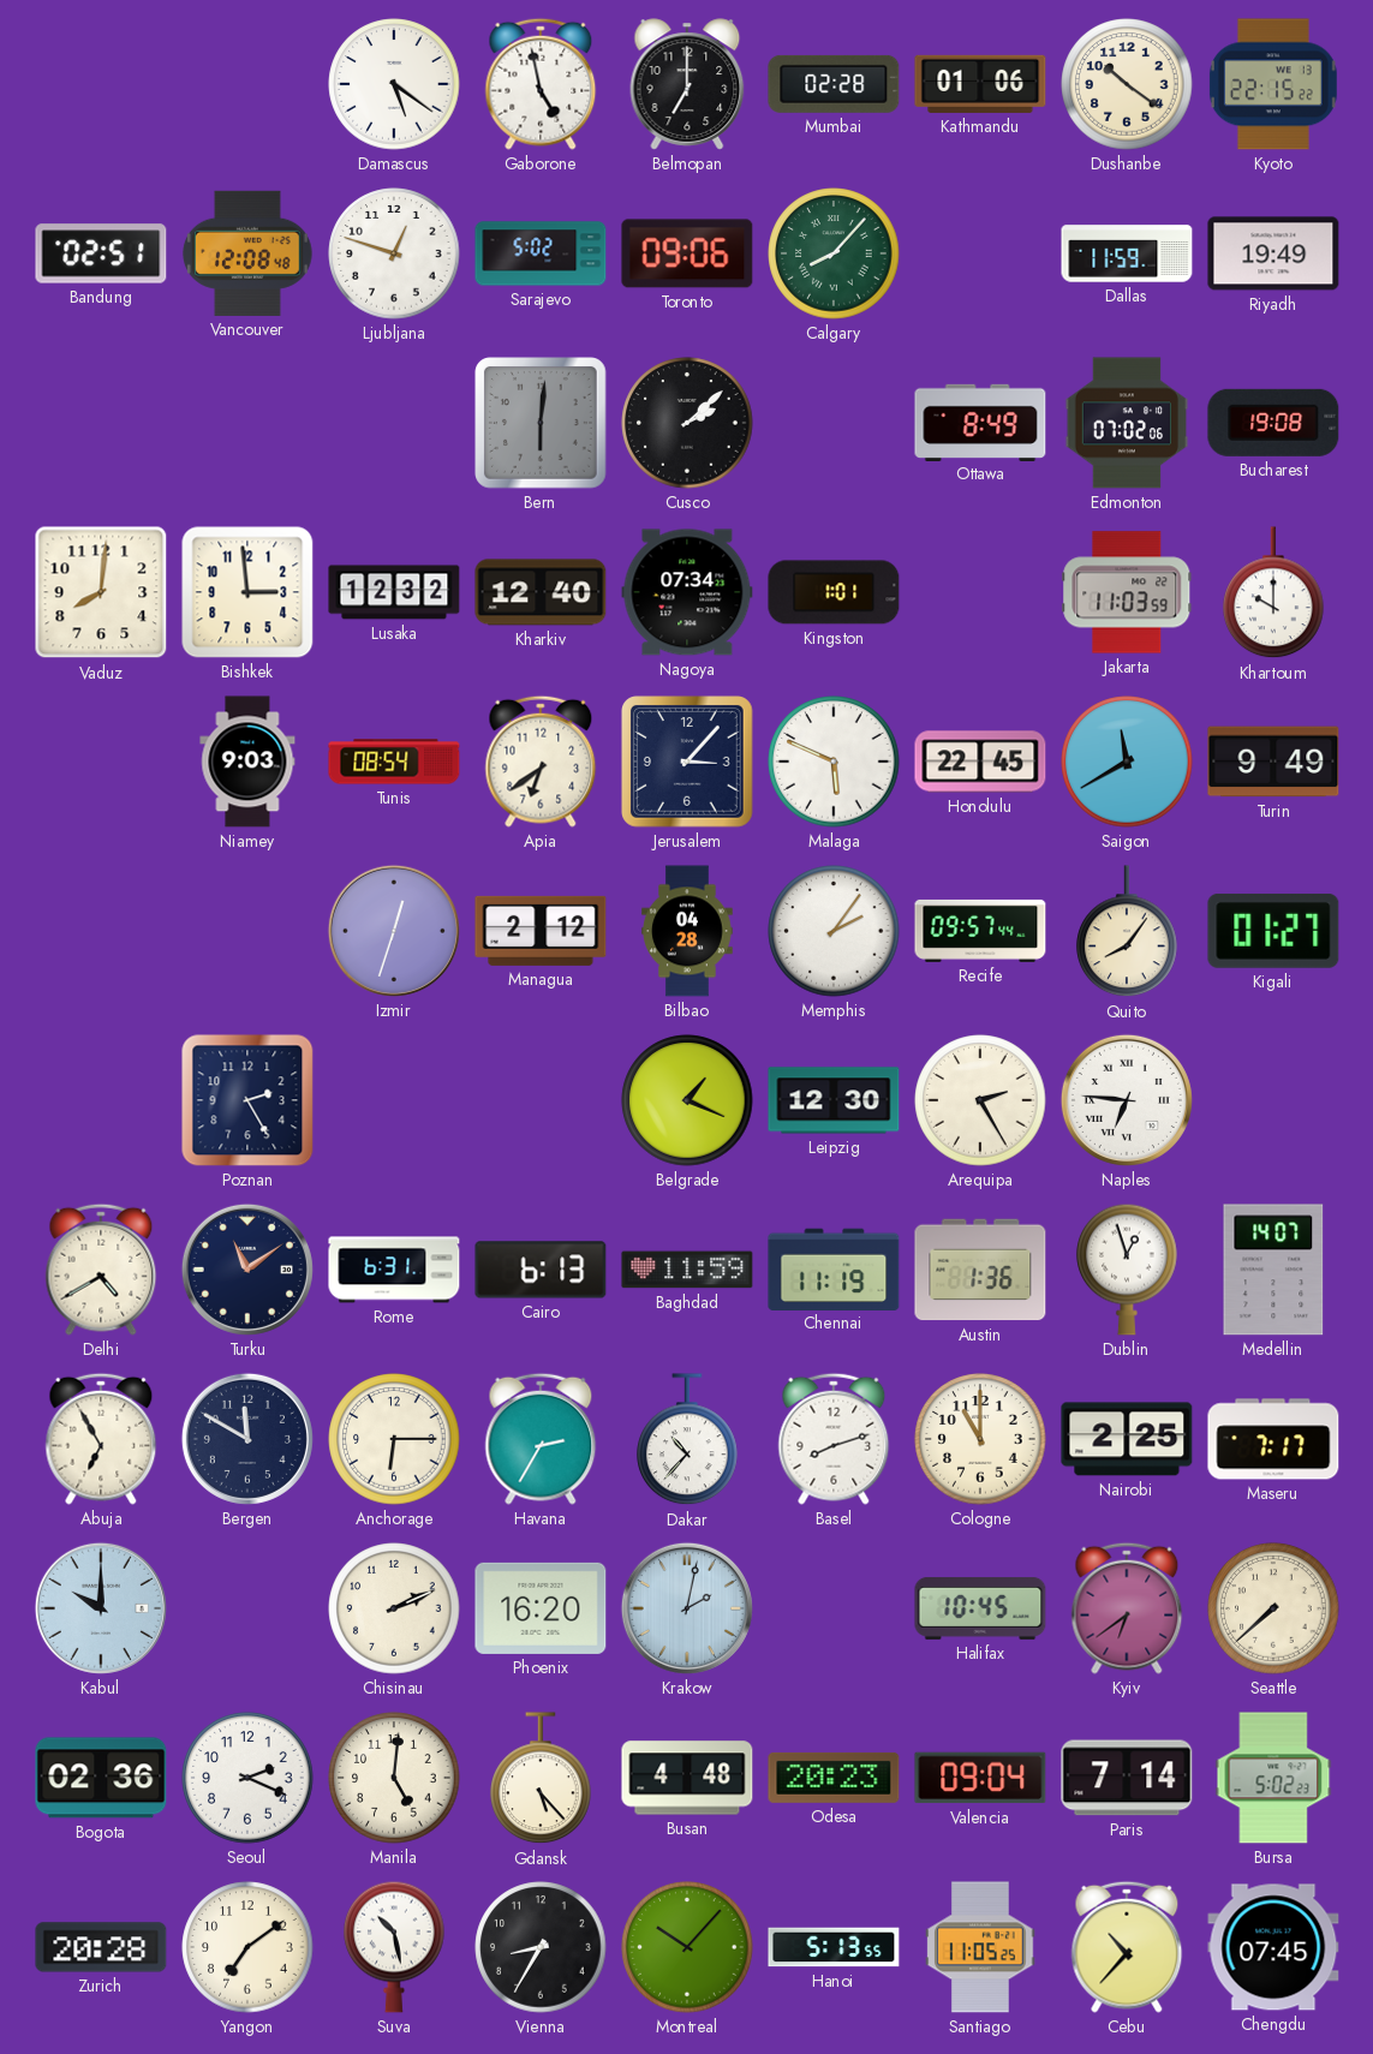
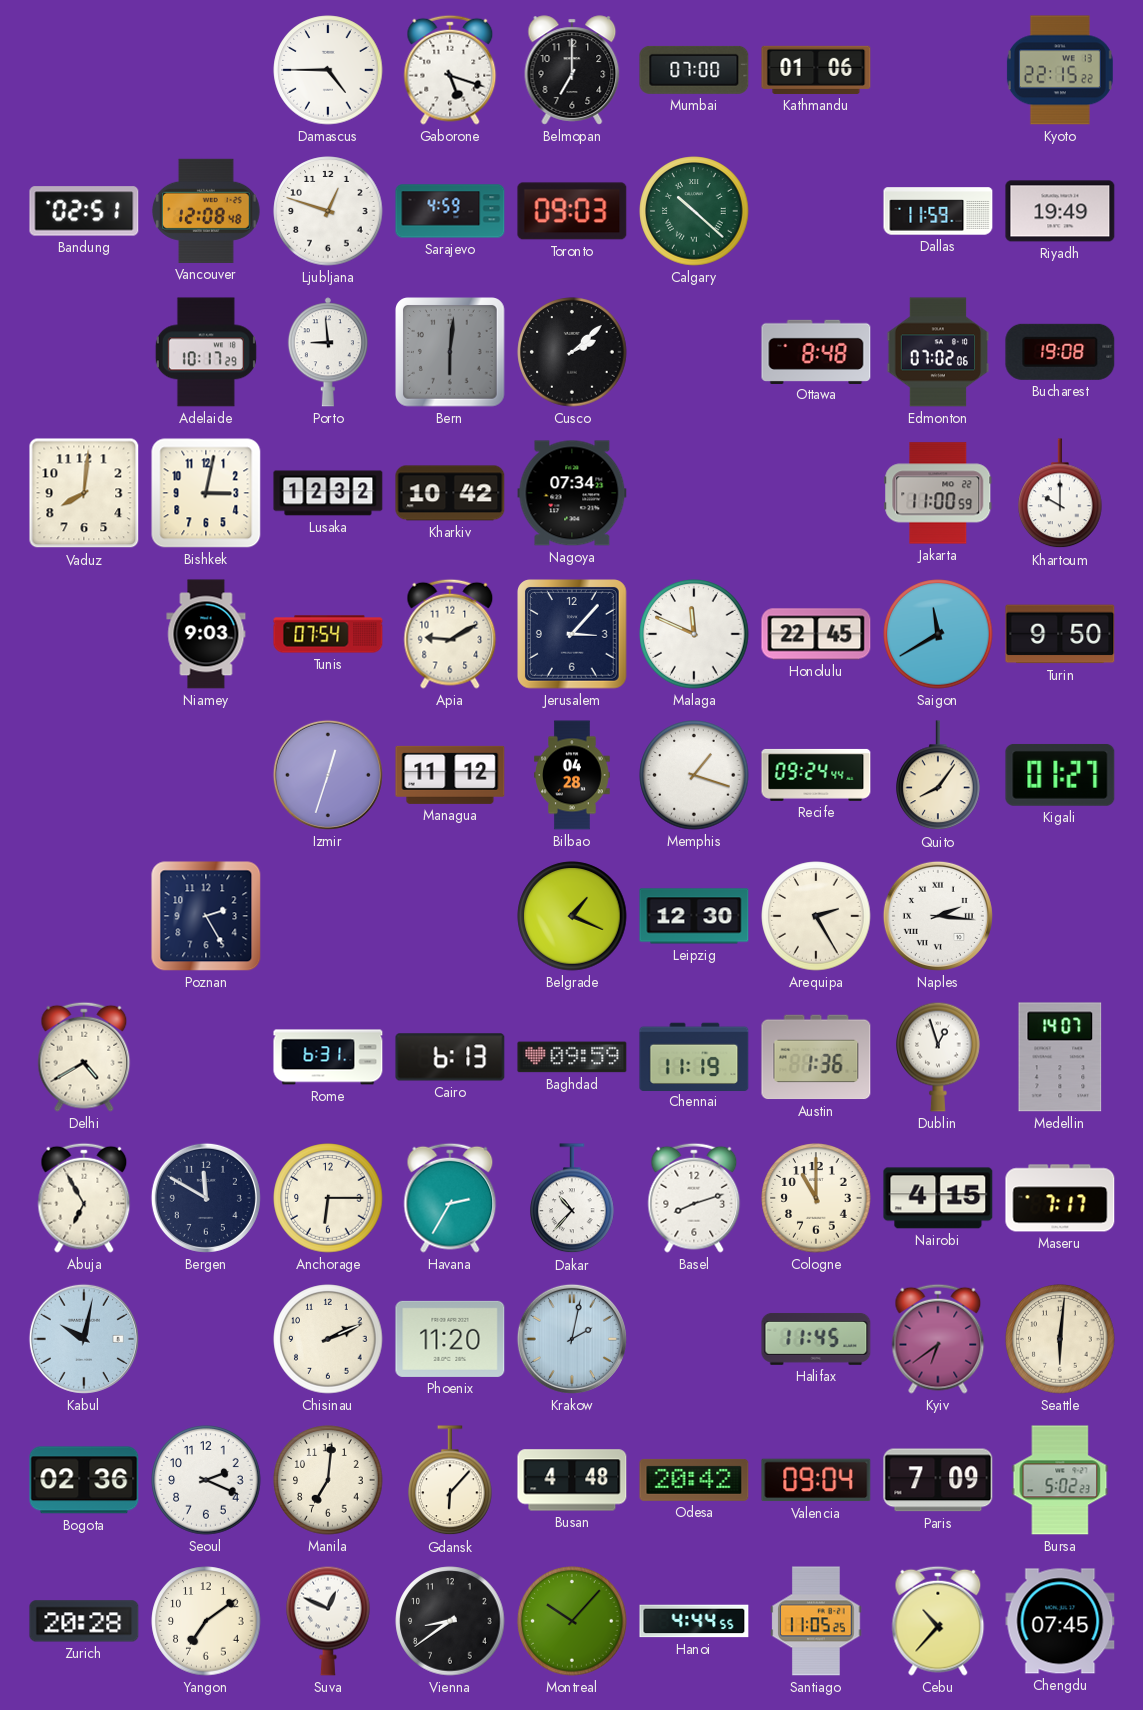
Damascus: 5:21 -> 4:45
Gaborone: 4:58 -> 5:18
Mumbai: 02:28 -> 07:00
Dushanbe: 10:21 -> none
Sarajevo: 5:02 -> 4:59
Toronto: 09:06 -> 09:03
Calgary: 8:07 -> 10:22
Adelaide: none -> 10:17
Porto: none -> 8:59
Ottawa: 8:49 -> 8:48
Bishkek: 2:59 -> 3:02
Kharkiv: 12:40 -> 10:42
Kingston: 1:01 -> none
Jakarta: 11:03 -> 11:00
Tunis: 08:54 -> 07:54
Apia: 6:39 -> 9:10
Malaga: 5:49 -> 11:49
Turin: 9:49 -> 9:50
Managua: 2:12 -> 11:12
Memphis: 2:06 -> 1:18
Recife: 09:57 -> 09:24
Naples: 6:46 -> 2:16
Turku: 11:09 -> none
Baghdad: 11:59 -> 09:59
Nairobi: 2:25 -> 4:15
Kabul: 10:00 -> 10:02
Phoenix: 16:20 -> 11:20
Halifax: 10:45 -> 11:45
Seattle: 7:38 -> 6:01
Manila: 5:01 -> 7:01
Gdansk: 5:23 -> 6:07
Odesa: 20:23 -> 20:42
Paris: 7:14 -> 7:09
Suva: 10:28 -> 12:49
Vienna: 8:35 -> 8:39
Hanoi: 5:13 -> 4:44
